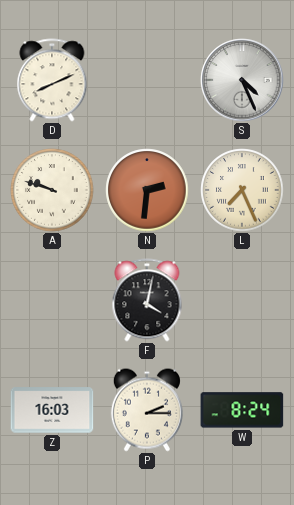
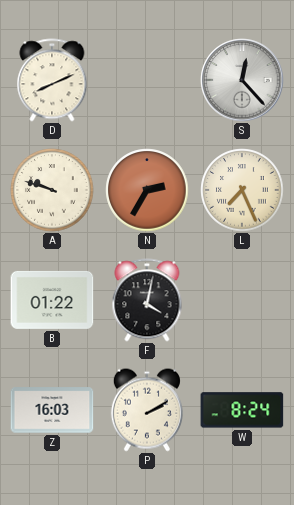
S: 4:26 -> 12:23
N: 2:31 -> 2:35
B: none -> 01:22
P: 2:15 -> 2:10
